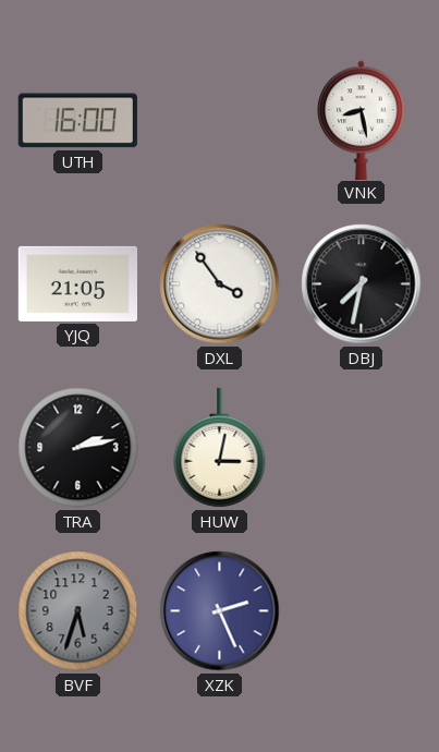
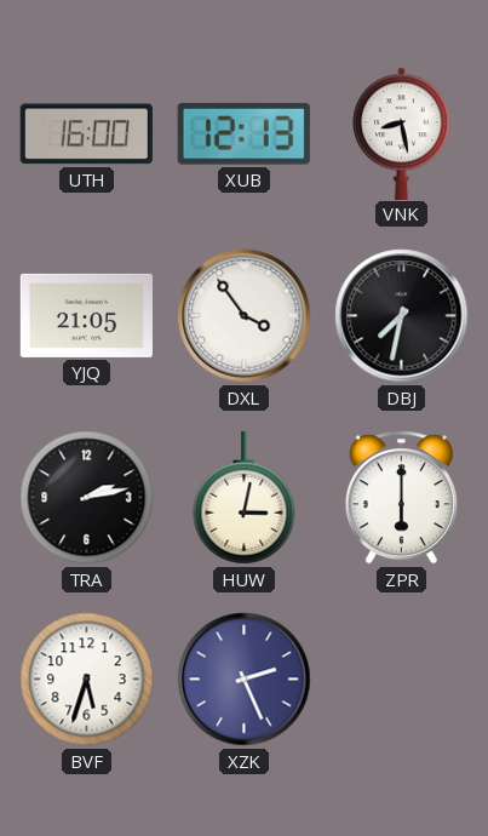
XUB: none -> 12:13
ZPR: none -> 6:00
BVF dial: grey -> white
